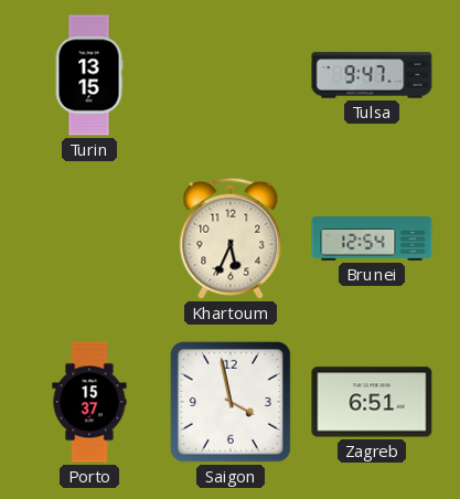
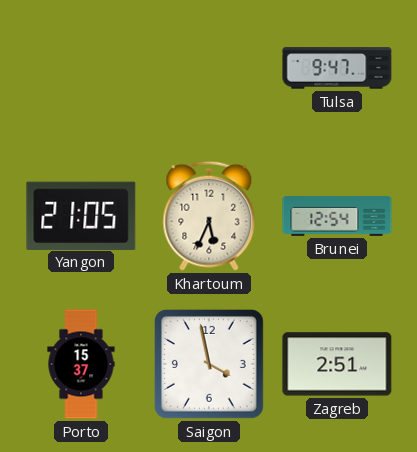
Turin: 13:15 -> none
Yangon: none -> 21:05
Zagreb: 6:51 -> 2:51
